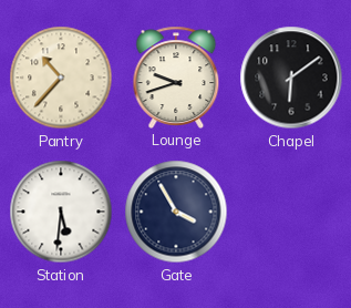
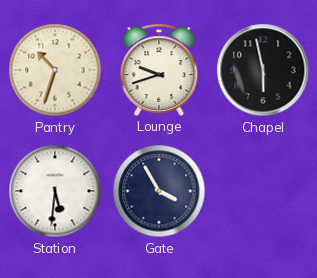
Pantry: 10:37 -> 10:33
Chapel: 6:09 -> 5:58
